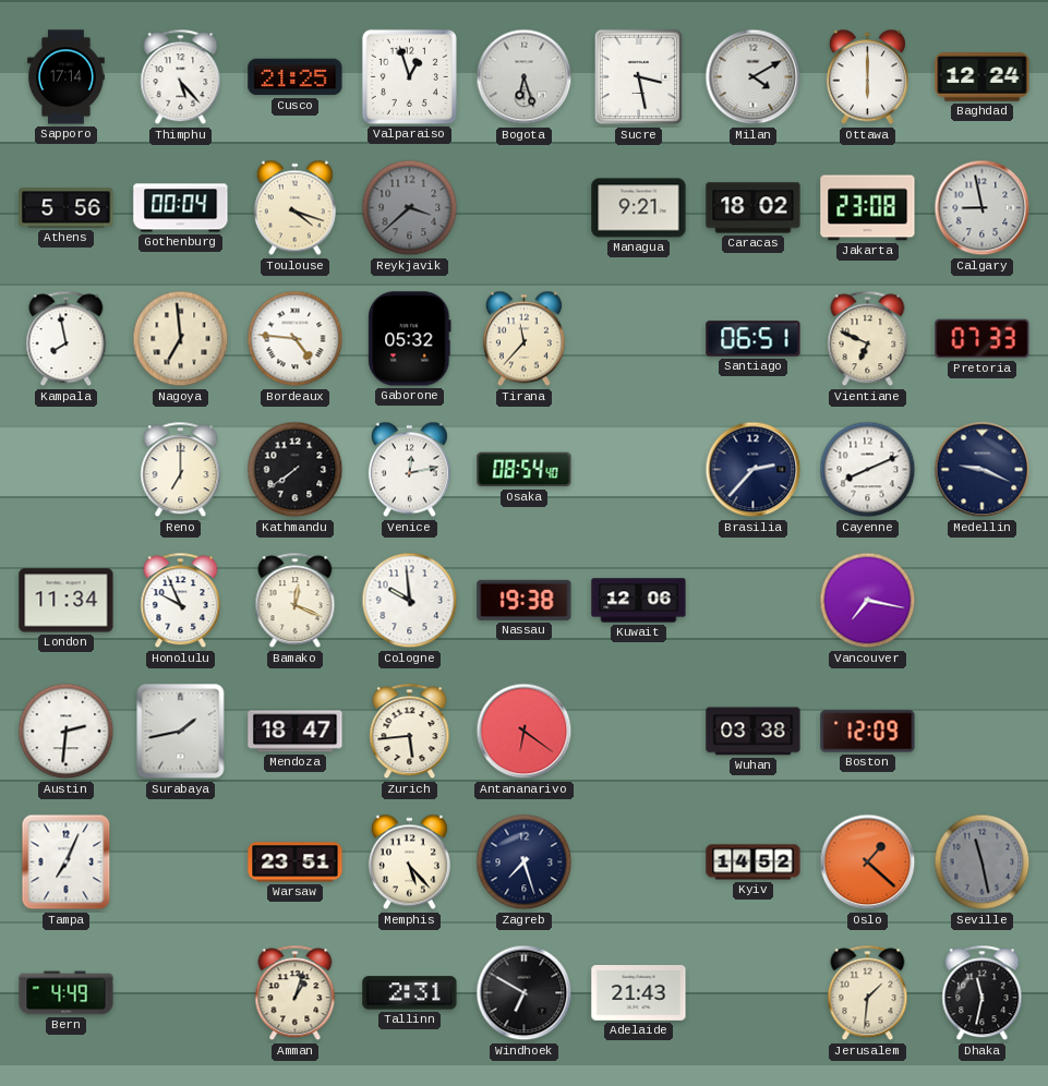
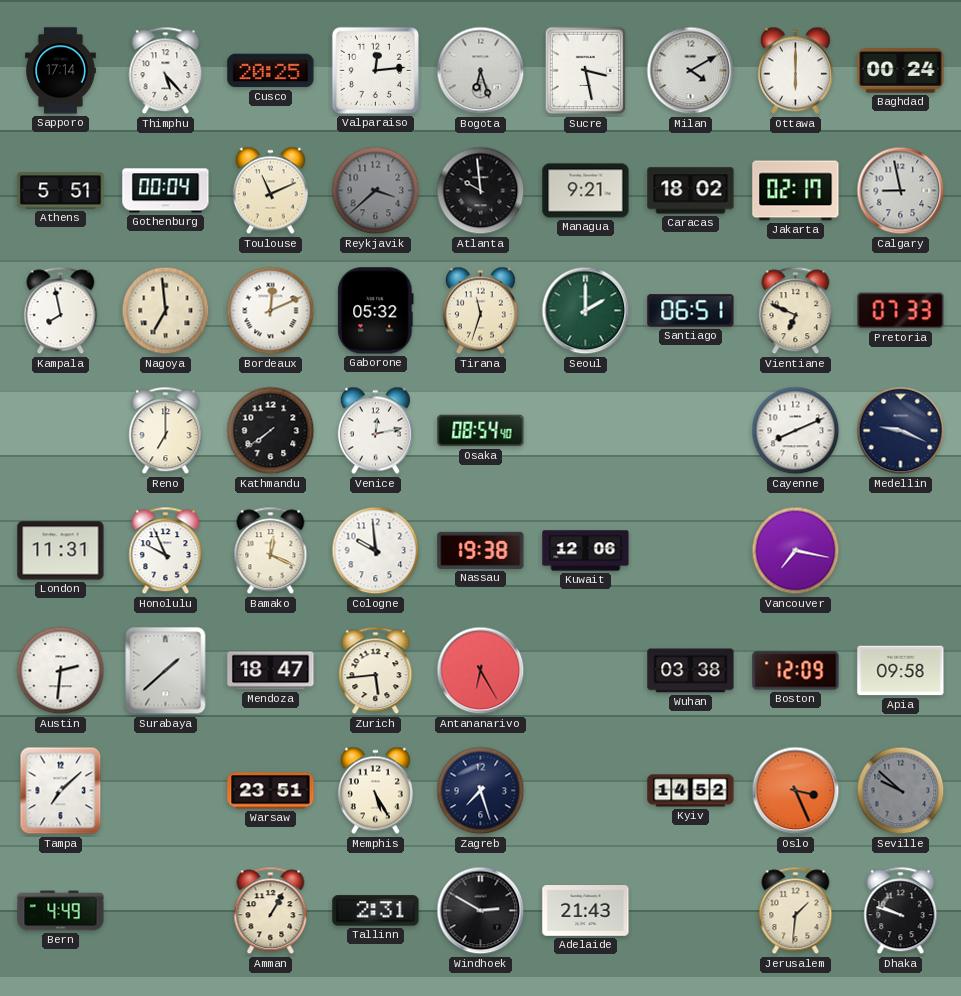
Cusco: 21:25 -> 20:25
Valparaiso: 12:57 -> 12:14
Baghdad: 12:24 -> 00:24
Athens: 5:56 -> 5:51
Toulouse: 4:18 -> 11:11
Atlanta: none -> 9:59
Jakarta: 23:08 -> 02:17
Bordeaux: 4:46 -> 12:11
Tirana: 11:37 -> 11:33
Seoul: none -> 2:00
Brasilia: 2:37 -> none
London: 11:34 -> 11:31
Surabaya: 1:43 -> 1:38
Antananarivo: 6:21 -> 6:25
Apia: none -> 09:58
Tampa: 7:04 -> 7:08
Memphis: 5:23 -> 5:25
Oslo: 1:22 -> 3:26
Seville: 11:28 -> 9:52
Amman: 1:03 -> 1:05
Windhoek: 6:50 -> 2:50
Dhaka: 11:32 -> 9:48
